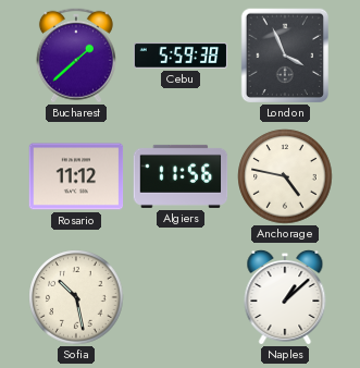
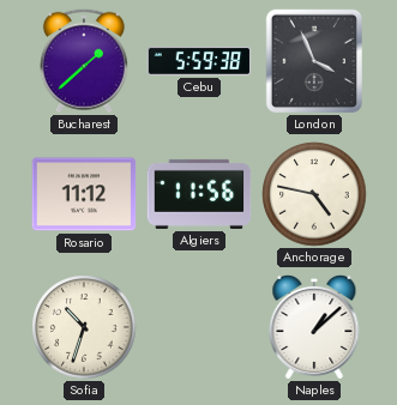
Sofia: 10:28 -> 10:33
